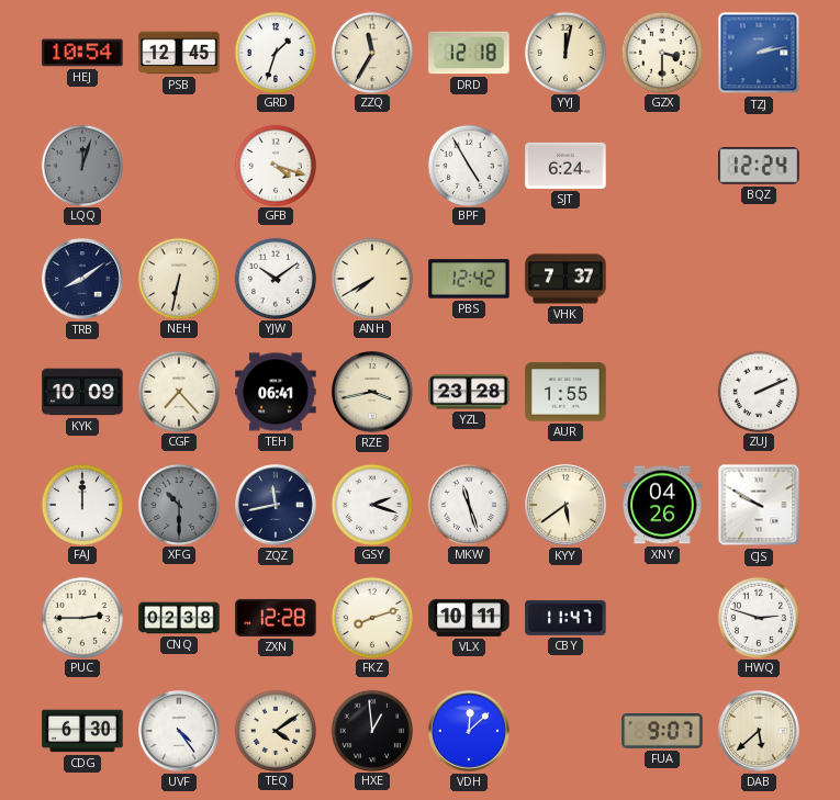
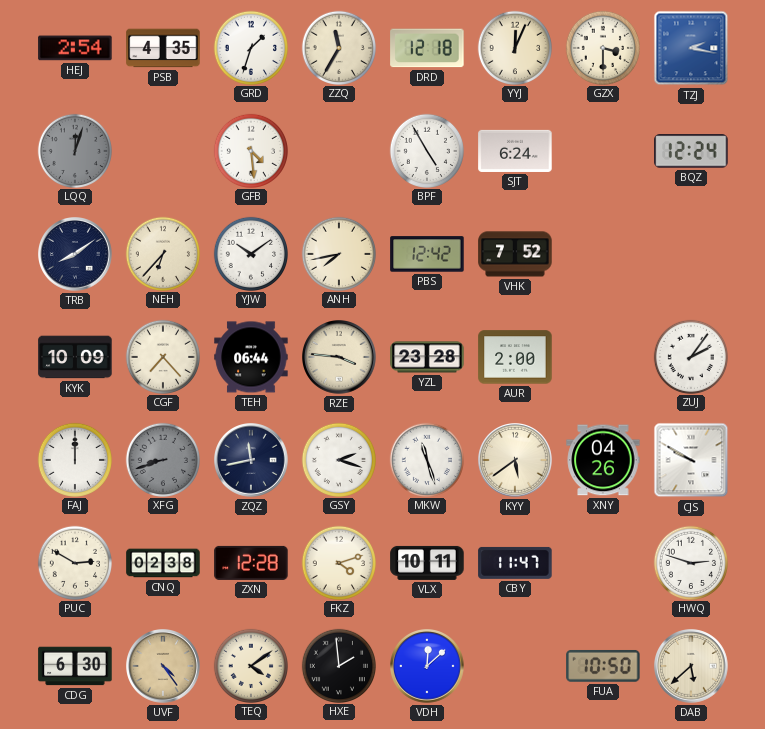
HEJ: 10:54 -> 2:54
PSB: 12:45 -> 4:35
YYJ: 12:02 -> 12:04
TZJ: 2:13 -> 2:17
GFB: 4:18 -> 4:29
NEH: 6:32 -> 6:37
ANH: 7:40 -> 7:43
VHK: 7:37 -> 7:52
TEH: 06:41 -> 06:44
RZE: 3:43 -> 3:46
AUR: 1:55 -> 2:00
ZUJ: 2:11 -> 2:06
XFG: 10:30 -> 8:42
PUC: 2:45 -> 2:50
FKZ: 8:12 -> 4:12
UVF dial: white -> champagne
HXE: 12:59 -> 1:59
FUA: 9:07 -> 10:50
